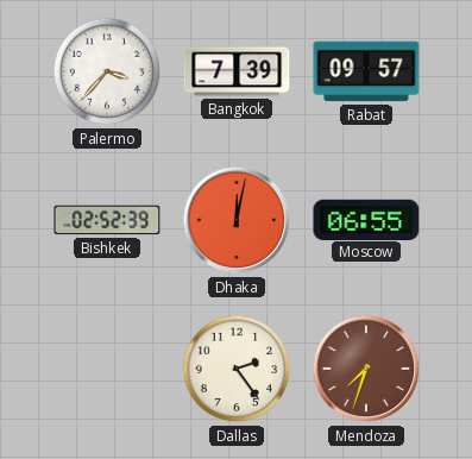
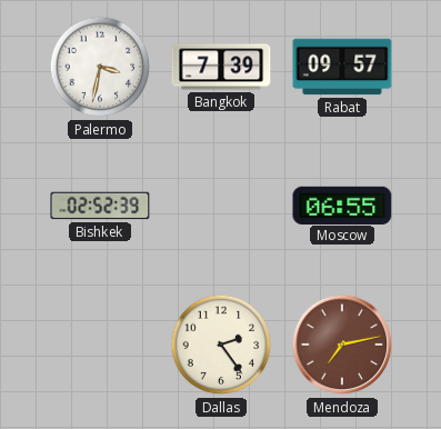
Palermo: 3:37 -> 3:32
Dhaka: 12:02 -> none
Mendoza: 7:33 -> 7:13
